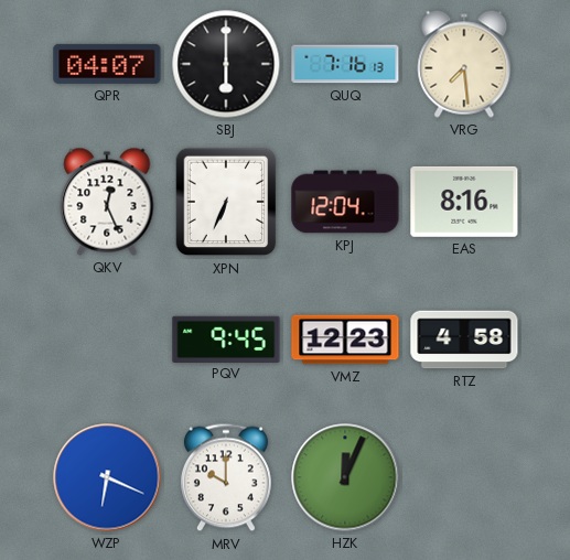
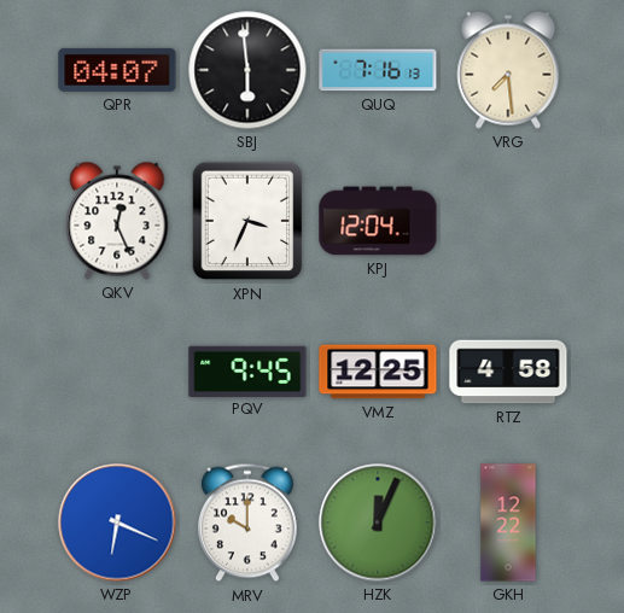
SBJ: 6:00 -> 5:59
XPN: 6:34 -> 3:34
EAS: 8:16 -> none
VMZ: 12:23 -> 12:25
GKH: none -> 12:22
